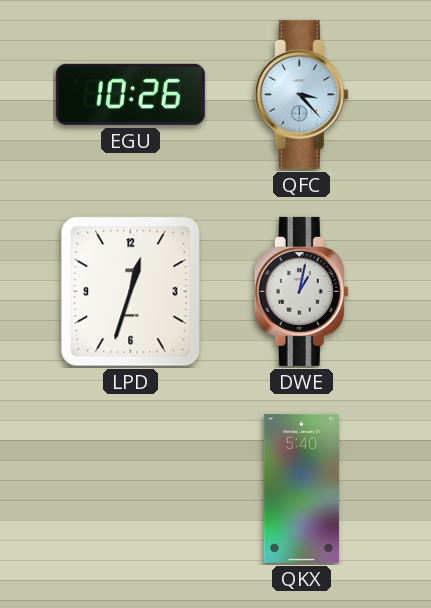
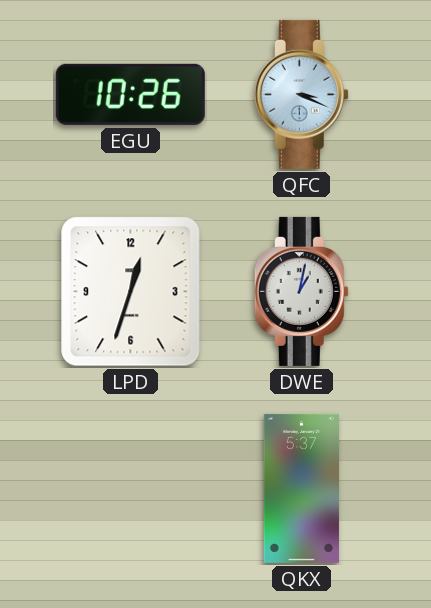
QFC: 3:23 -> 3:19
QKX: 5:40 -> 5:37
